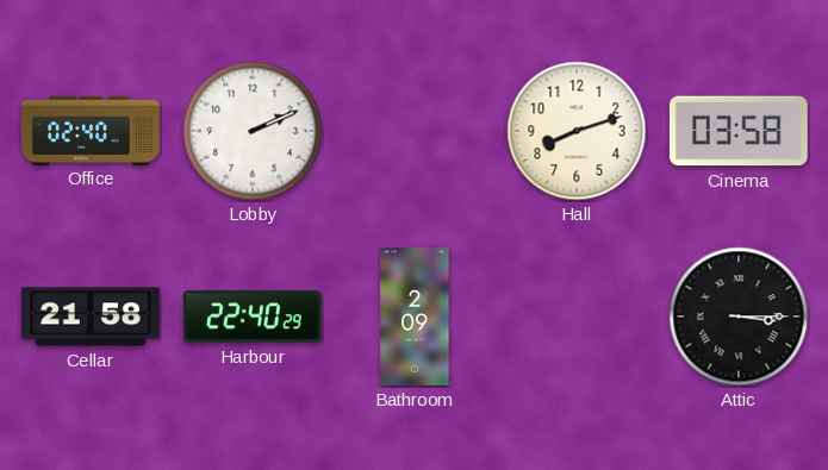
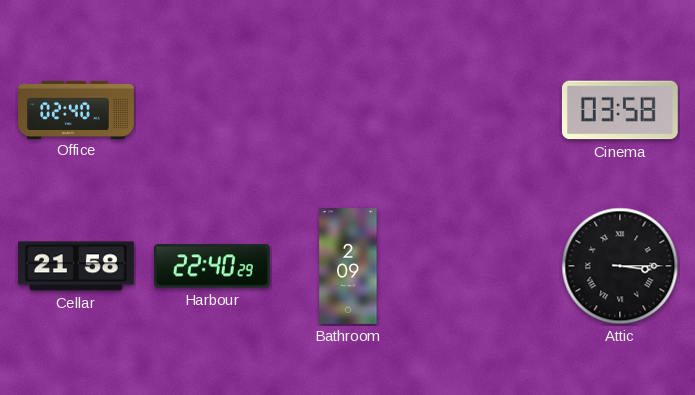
Lobby: 2:11 -> none
Hall: 8:12 -> none
